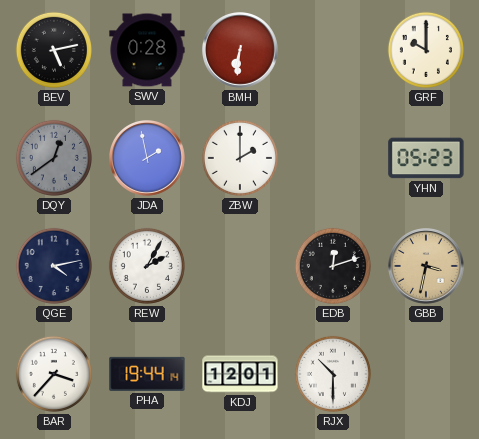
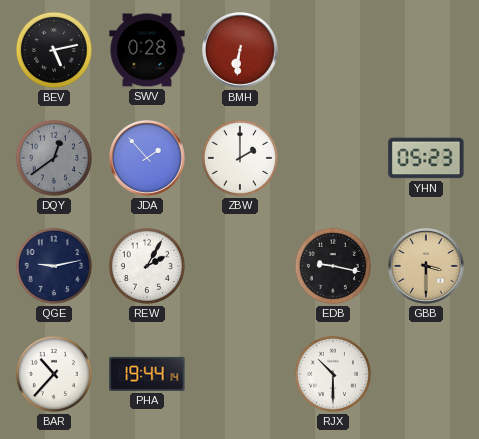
GRF: 10:00 -> none
JDA: 1:58 -> 1:53
QGE: 4:13 -> 9:13
EDB: 12:12 -> 9:17
GBB: 3:32 -> 3:30
BAR: 3:37 -> 10:37
KDJ: 12:01 -> none
